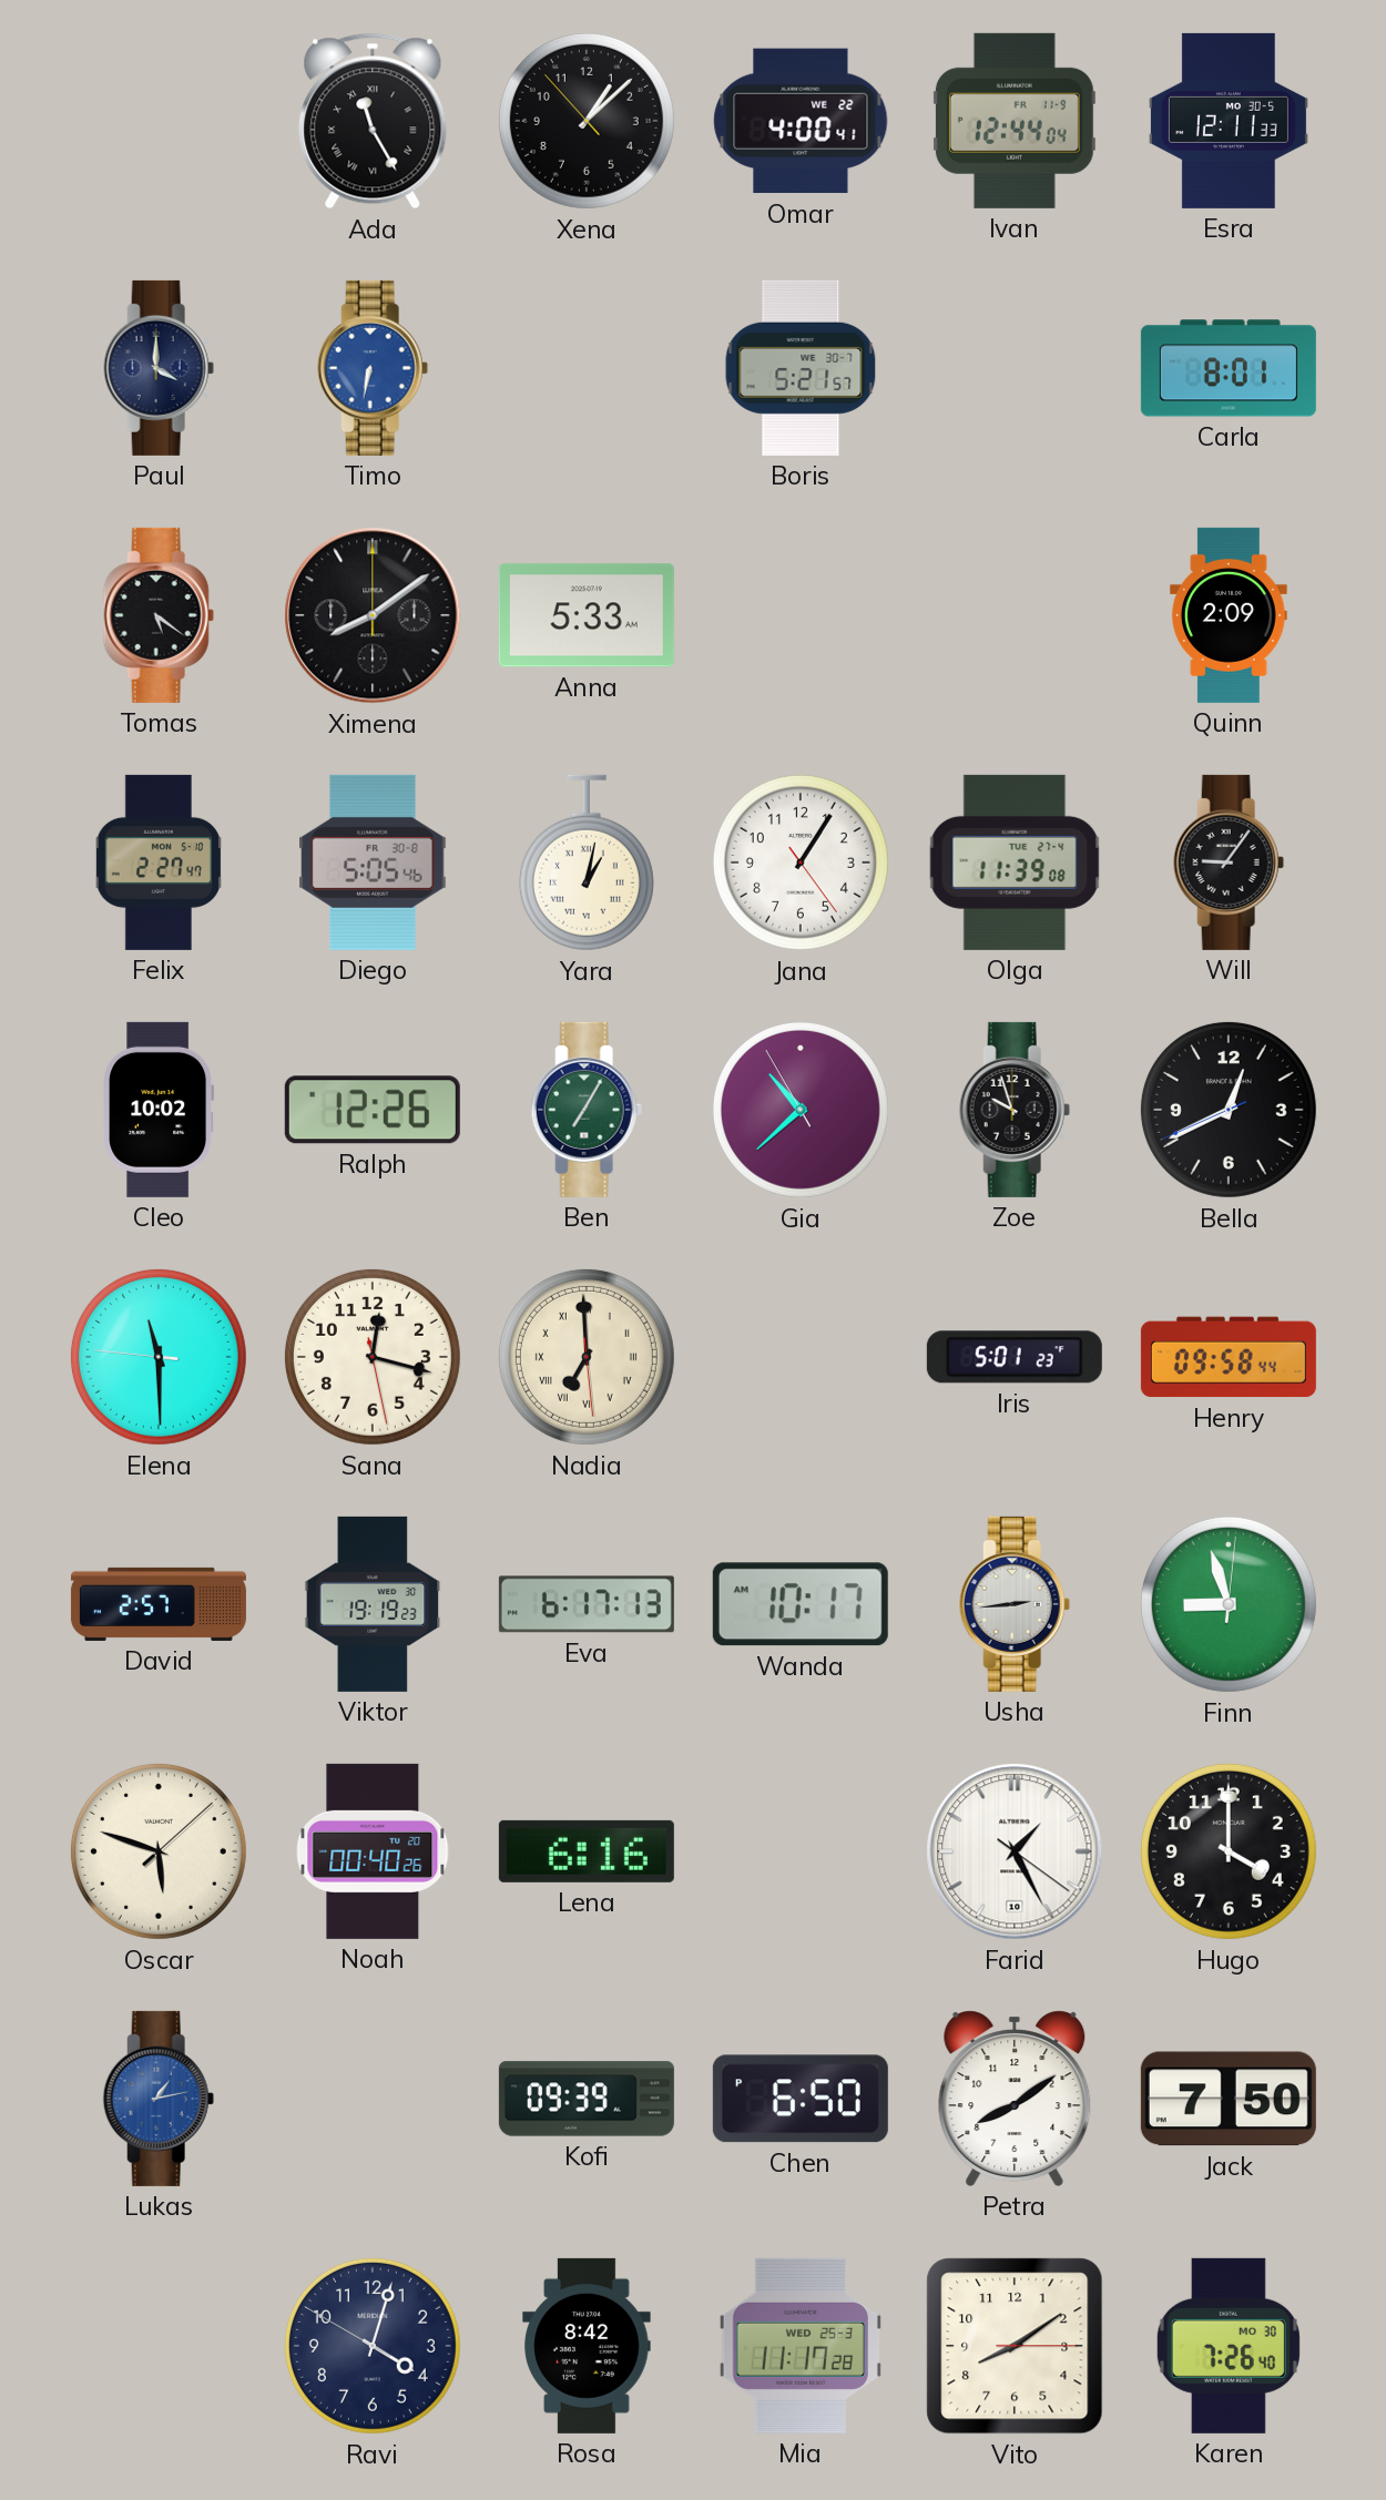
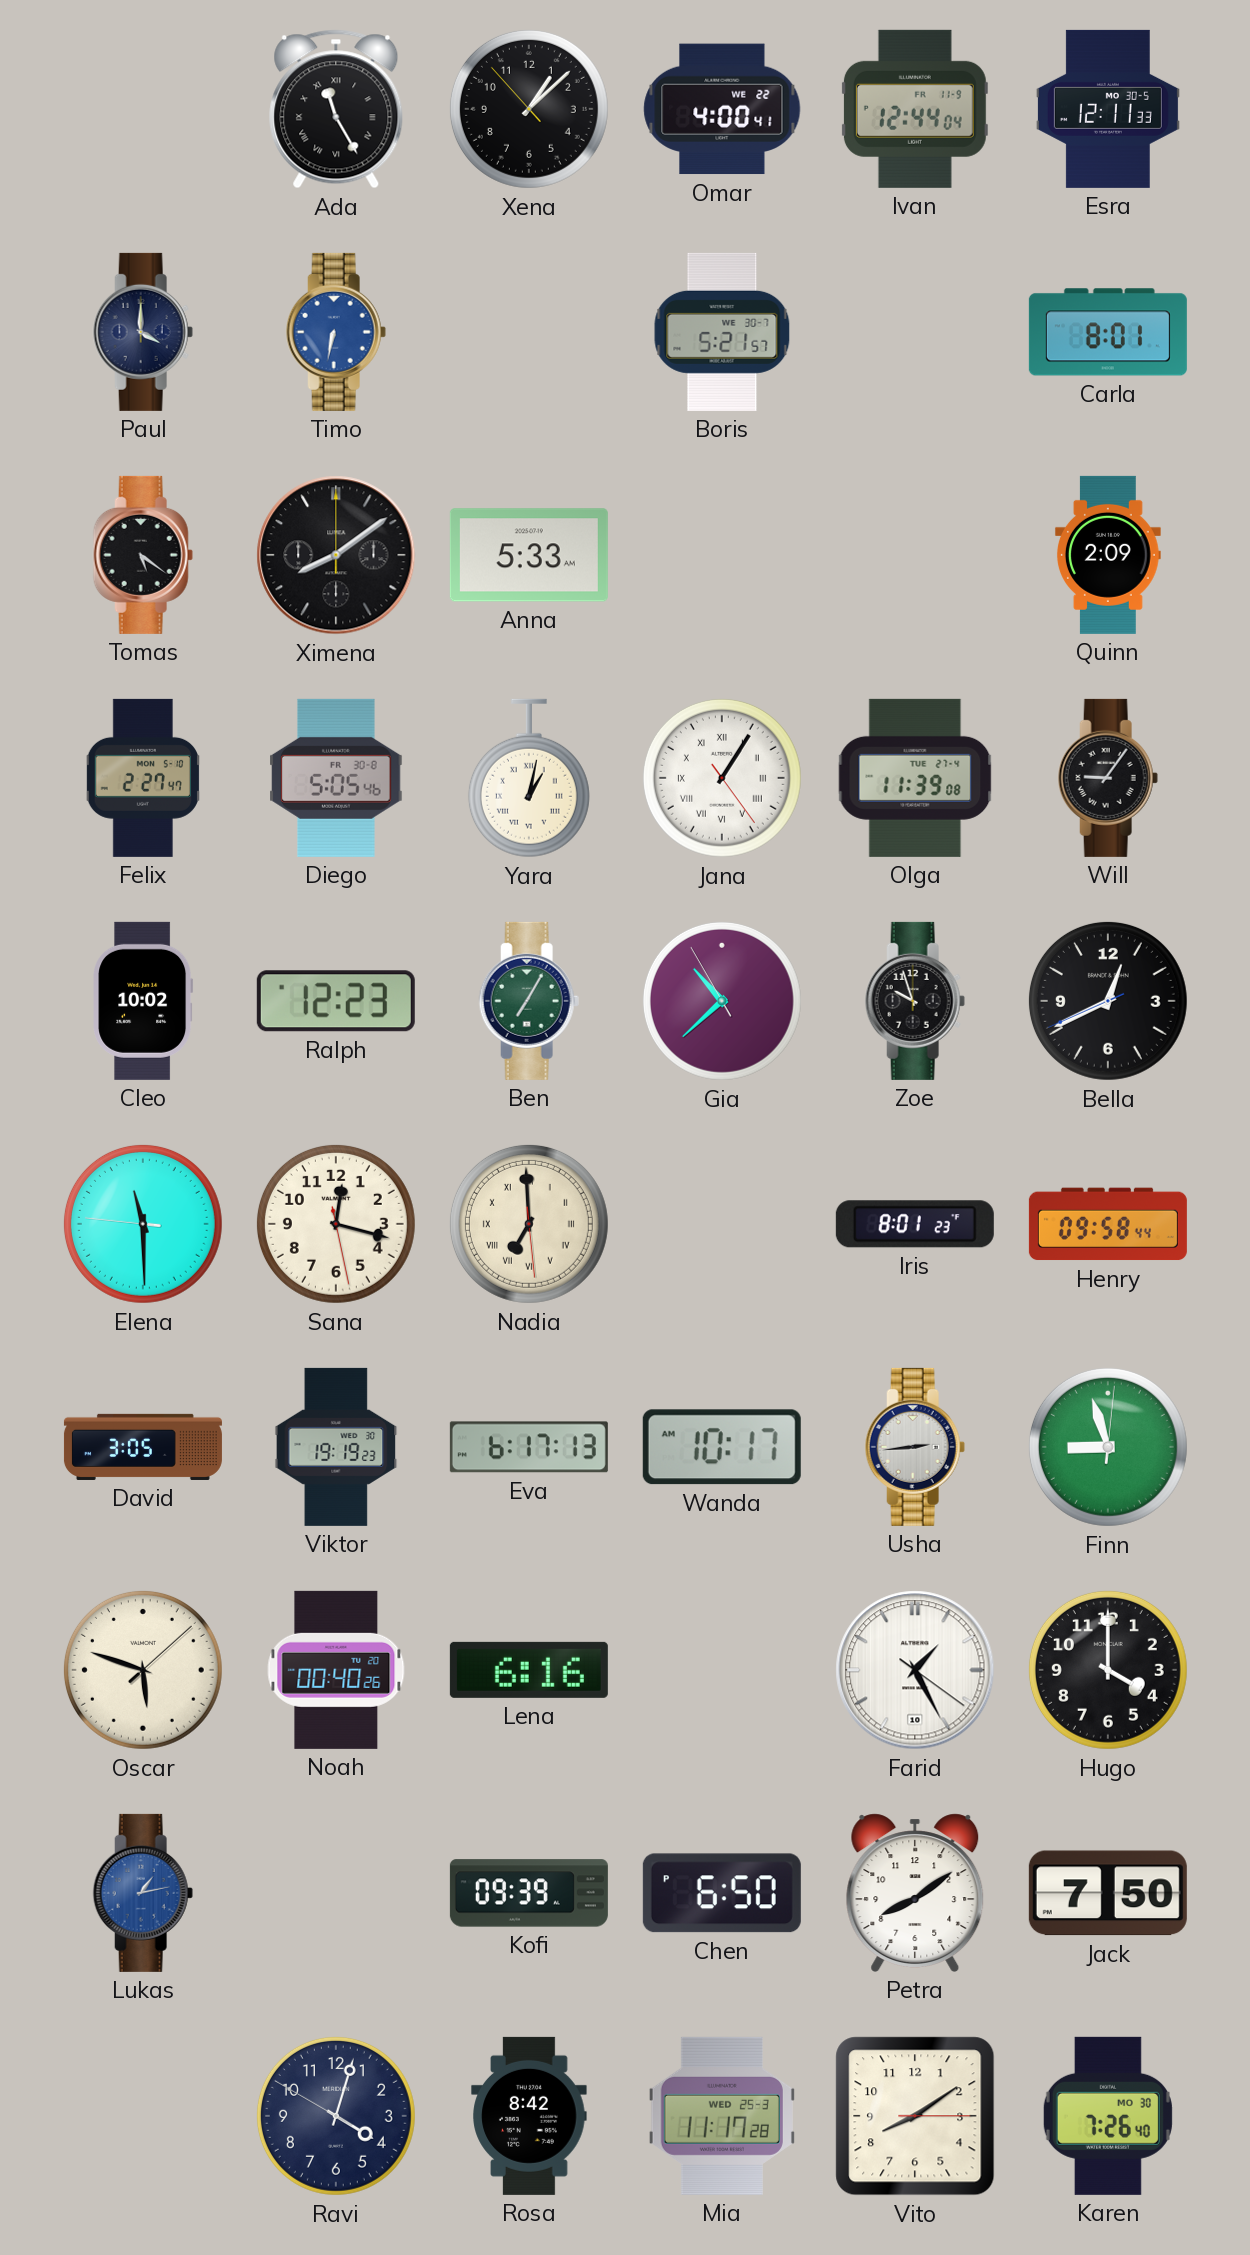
Jana numerals: Arabic -> Roman
Ralph: 12:26 -> 12:23
Iris: 5:01 -> 8:01
David: 2:57 -> 3:05
